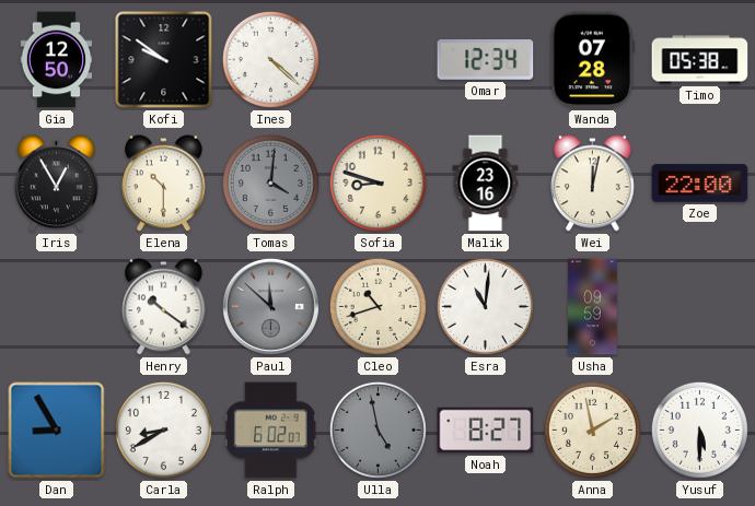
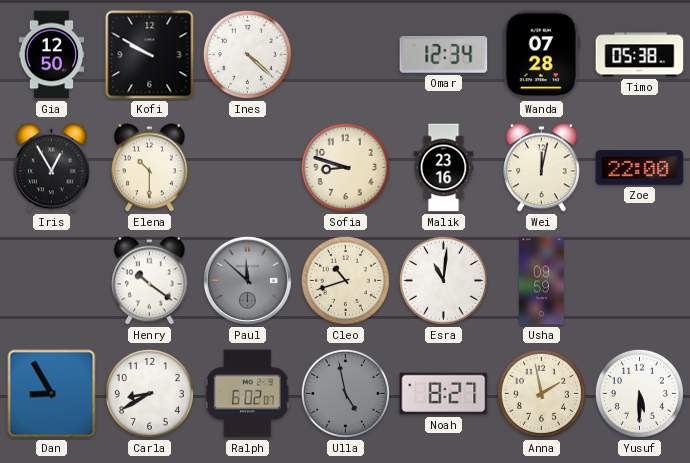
Kofi: 9:51 -> 9:50
Tomas: 4:01 -> none
